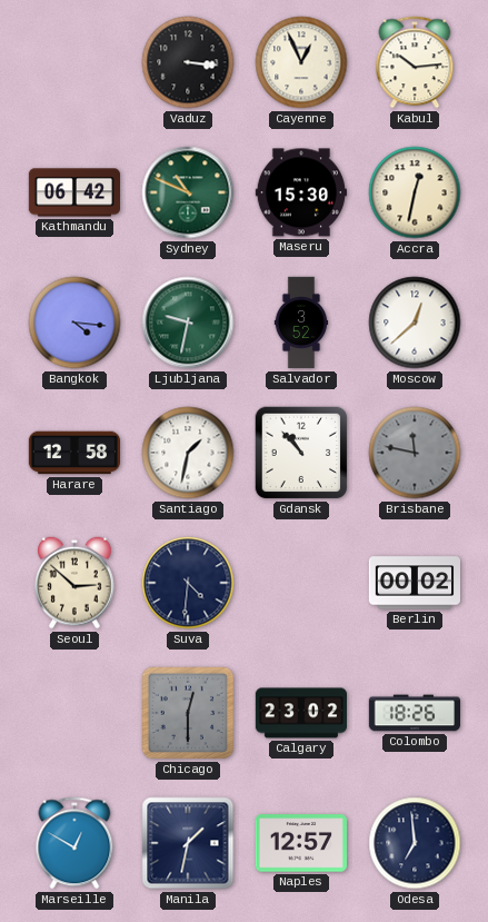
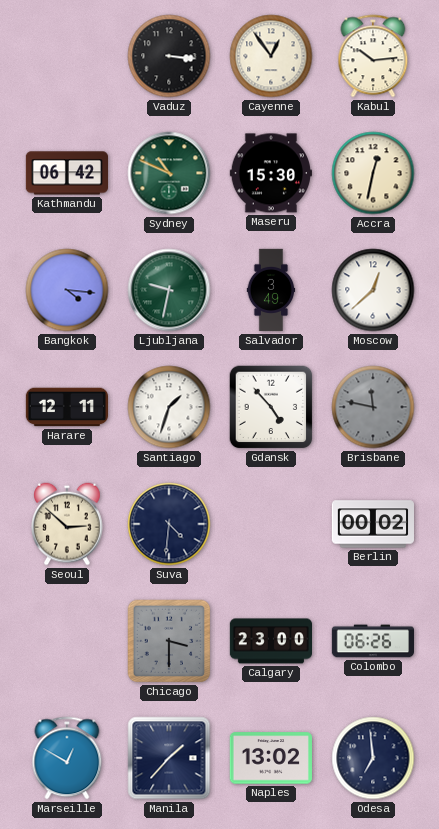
Cayenne: 12:56 -> 12:54
Salvador: 3:52 -> 3:49
Harare: 12:58 -> 12:11
Santiago: 1:32 -> 1:33
Gdansk: 10:53 -> 4:53
Chicago: 12:30 -> 3:30
Calgary: 23:02 -> 23:00
Colombo: 18:26 -> 06:26
Manila: 1:32 -> 1:37
Naples: 12:57 -> 13:02
